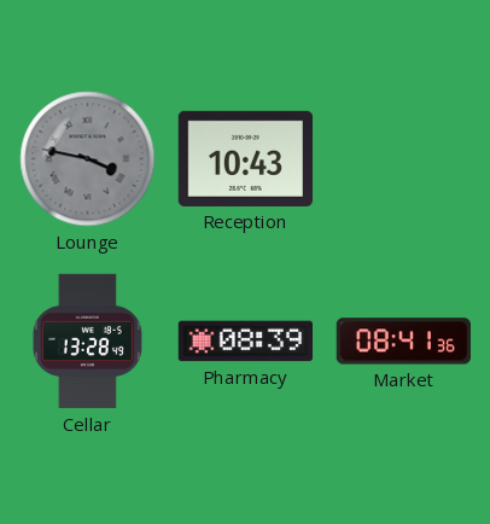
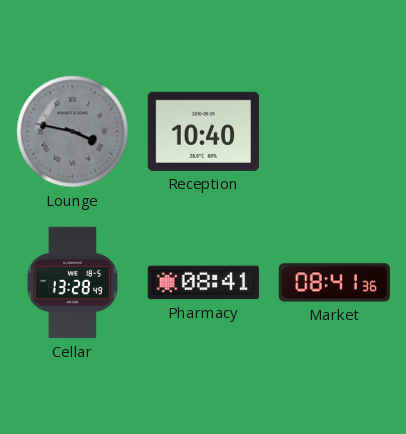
Reception: 10:43 -> 10:40
Pharmacy: 08:39 -> 08:41
